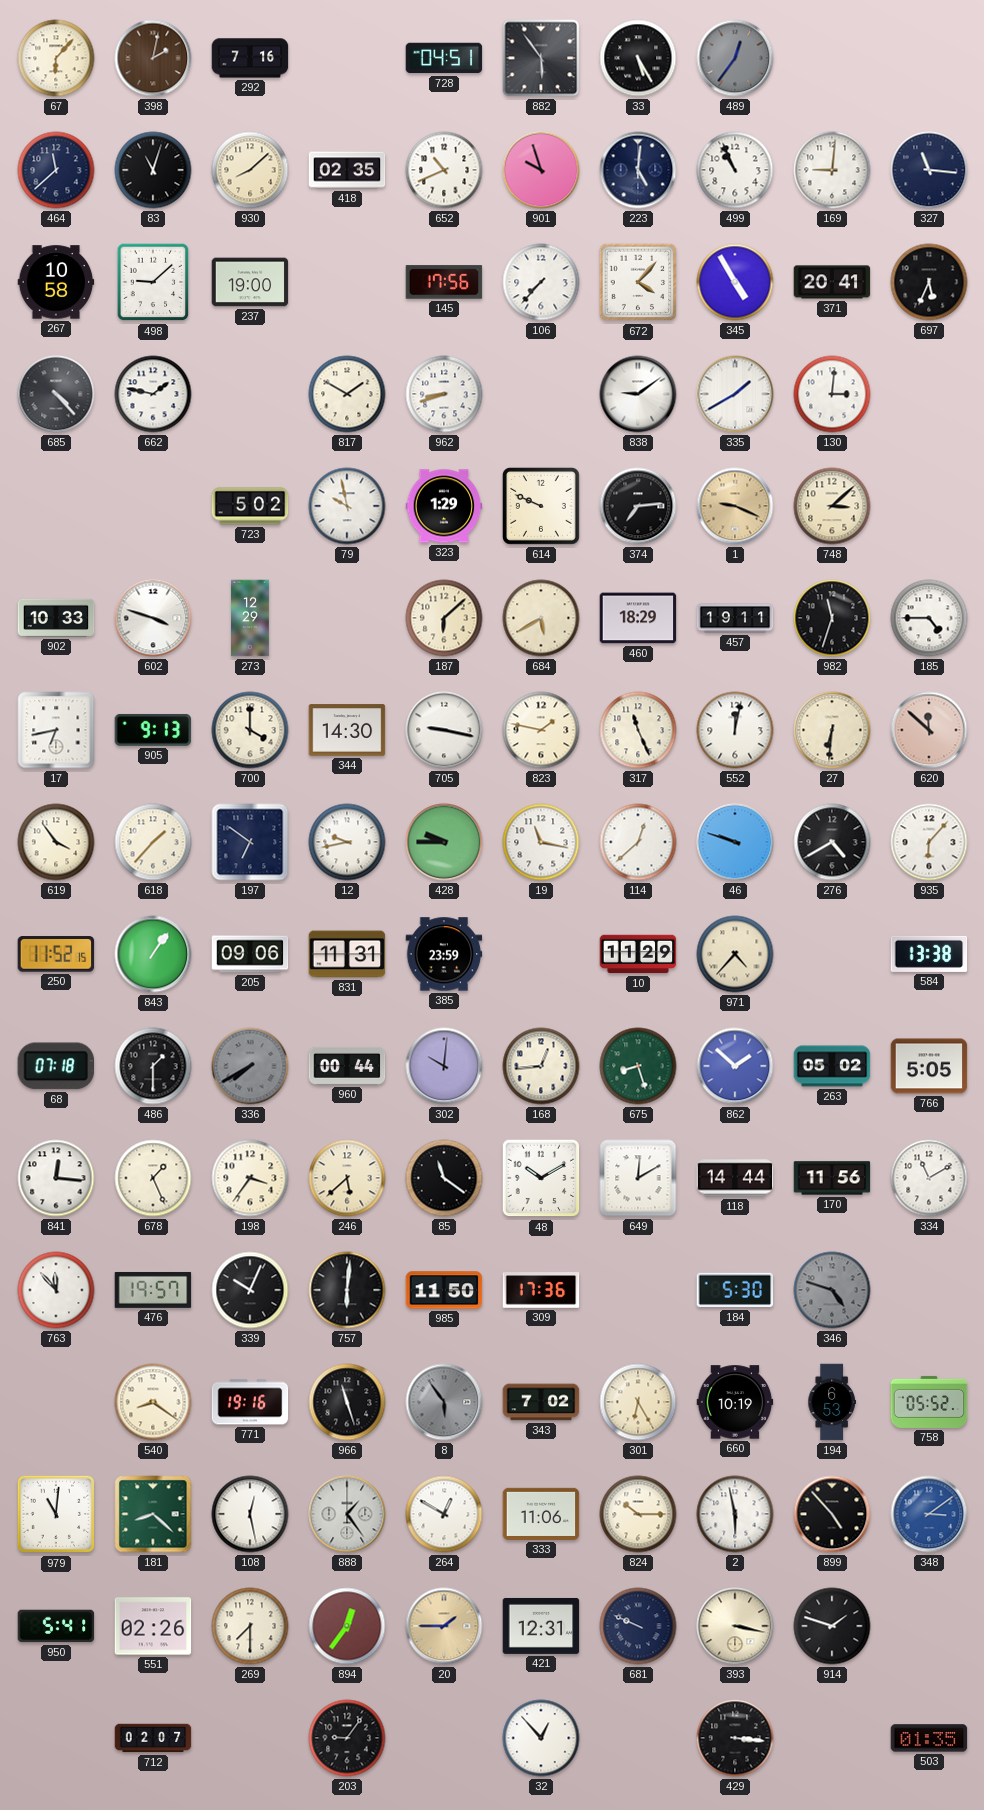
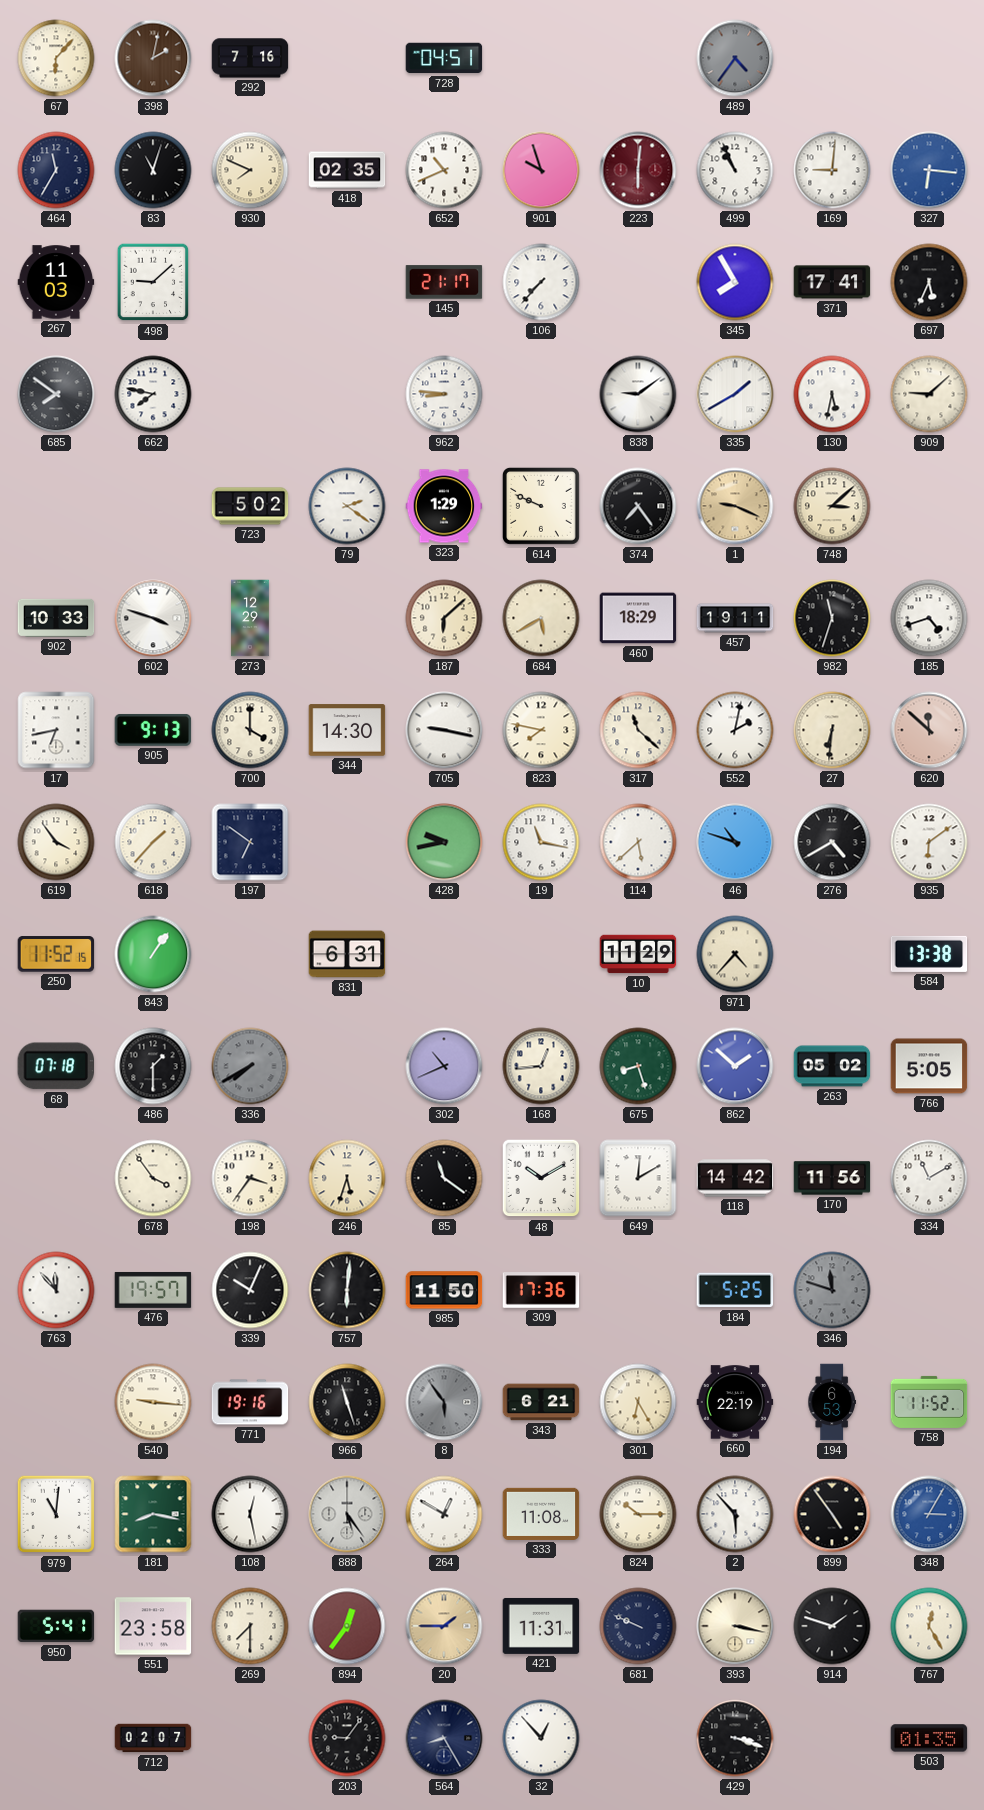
882: 5:54 -> none
33: 5:25 -> none
489: 12:36 -> 4:36
464: 11:38 -> 11:35
930: 8:08 -> 7:49
223: 5:01 -> 6:01
223 dial: navy -> burgundy
327: 11:16 -> 6:16
327 dial: navy -> blue
267: 10:58 -> 11:03
237: 19:00 -> none
145: 17:56 -> 21:17
672: 4:07 -> none
345: 4:55 -> 7:55
371: 20:41 -> 17:41
685: 4:23 -> 7:51
662: 1:47 -> 7:47
817: 1:50 -> none
962: 8:42 -> 8:46
130: 3:01 -> 5:32
909: none -> 9:08
79: 9:58 -> 2:21
374: 7:14 -> 7:24
185: 4:45 -> 4:42
823: 1:47 -> 7:47
317: 11:26 -> 11:22
552: 12:02 -> 2:02
12: 9:43 -> none
428: 9:45 -> 9:43
114: 12:38 -> 5:38
46: 9:48 -> 10:48
935: 6:07 -> 6:09
205: 09:06 -> none
831: 11:31 -> 6:31
385: 23:59 -> none
960: 00:44 -> none
302: 10:01 -> 10:41
841: 12:16 -> none
678: 1:26 -> 3:54
246: 5:38 -> 5:33
118: 14:44 -> 14:42
184: 5:30 -> 5:25
346: 4:48 -> 11:48
540: 8:21 -> 9:16
343: 7:02 -> 6:21
660: 10:19 -> 22:19
758: 05:52 -> 11:52
181: 8:22 -> 8:17
888: 1:24 -> 5:24
333: 11:06 -> 11:08
2: 5:58 -> 5:53
899: 4:53 -> 4:54
348: 3:09 -> 3:05
551: 02:26 -> 23:58
421: 12:31 -> 11:31
767: none -> 12:25
564: none -> 8:25
429: 3:16 -> 3:18
